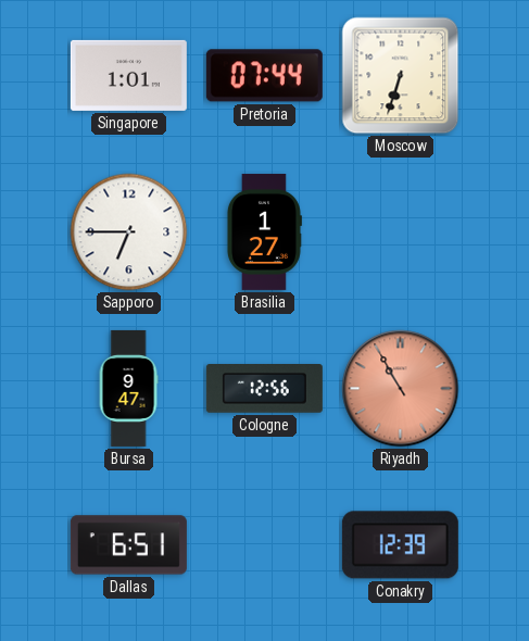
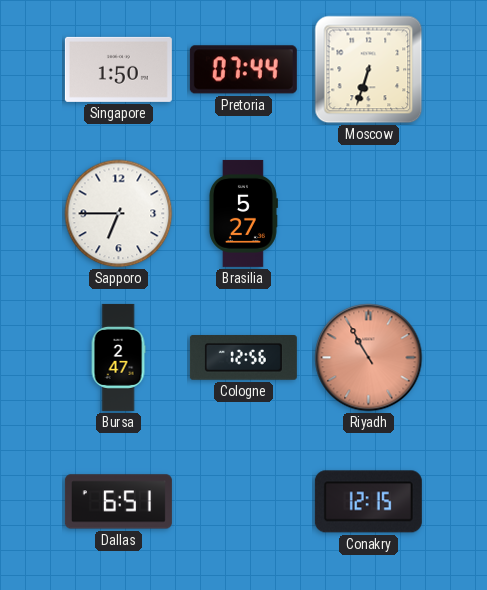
Singapore: 1:01 -> 1:50
Brasilia: 1:27 -> 5:27
Bursa: 9:47 -> 2:47
Conakry: 12:39 -> 12:15
